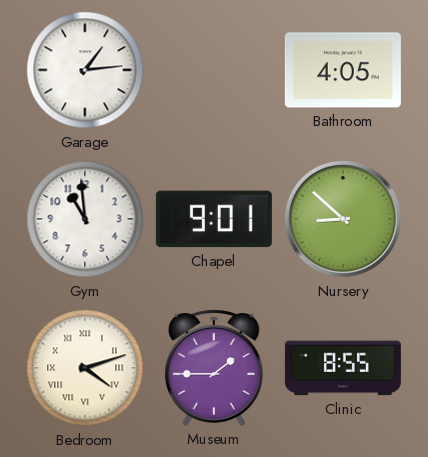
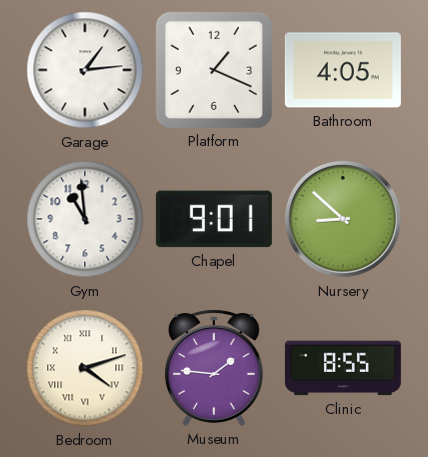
Platform: none -> 1:19
Museum: 1:45 -> 1:46
